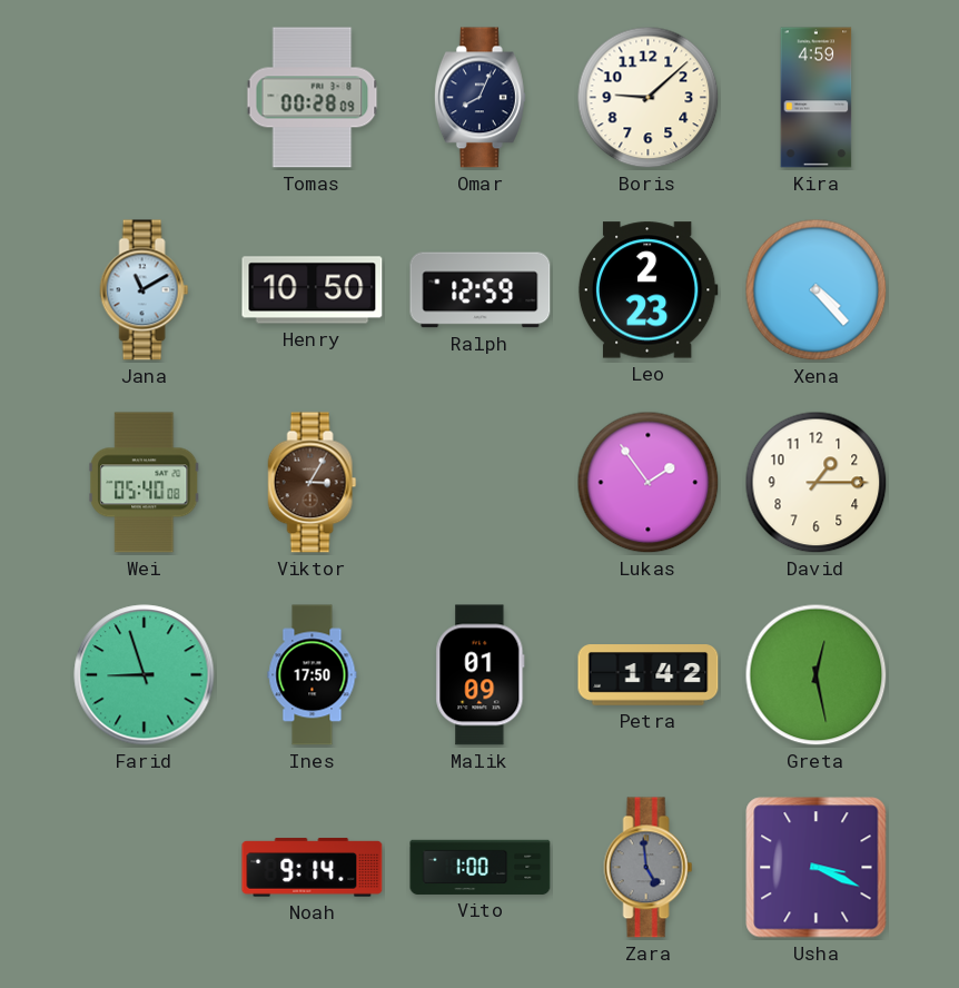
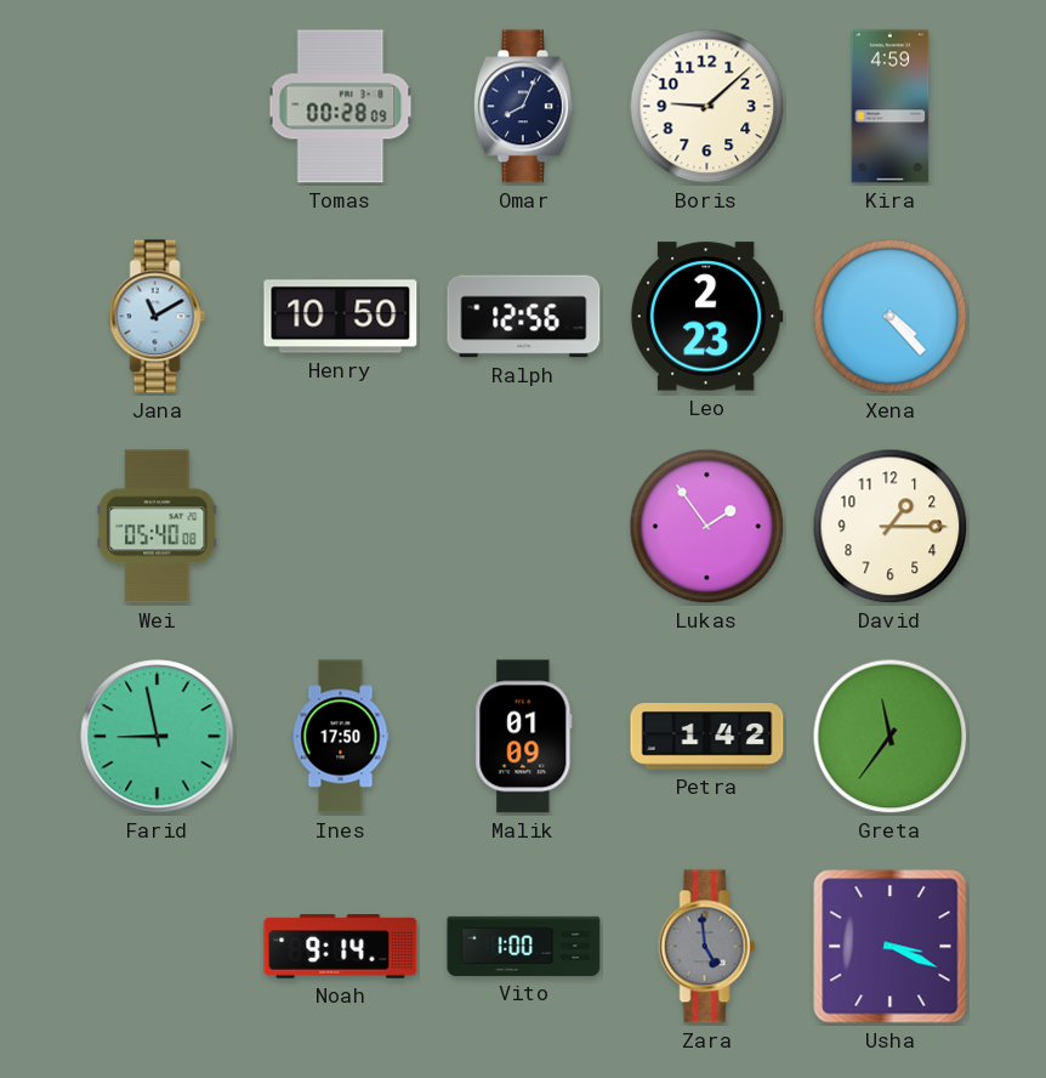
Ralph: 12:59 -> 12:56
Viktor: 3:05 -> none
Farid: 8:57 -> 8:58
Greta: 12:28 -> 11:36
